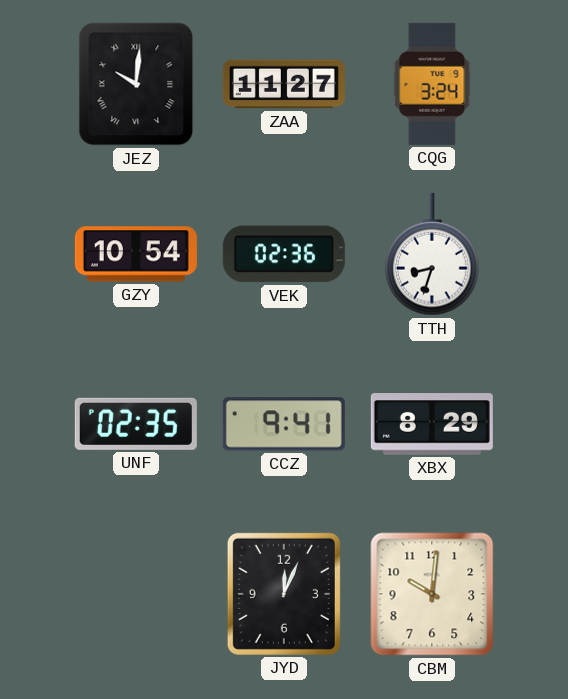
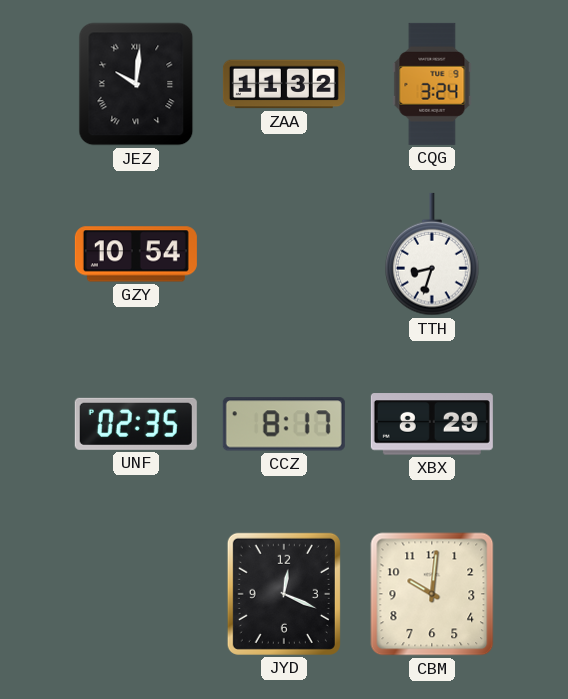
ZAA: 11:27 -> 11:32
VEK: 02:36 -> none
CCZ: 9:41 -> 8:17
JYD: 12:04 -> 12:19
